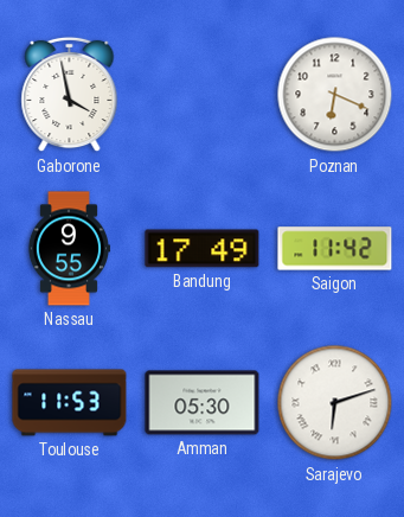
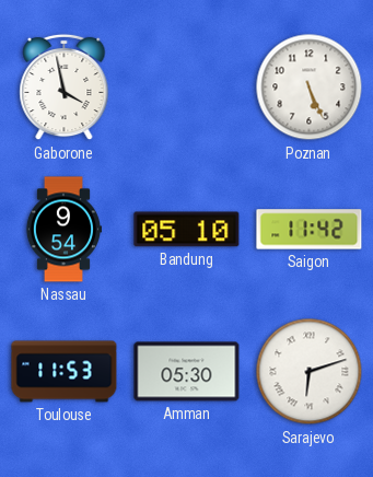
Poznan: 6:19 -> 5:26
Nassau: 9:55 -> 9:54
Bandung: 17:49 -> 05:10
